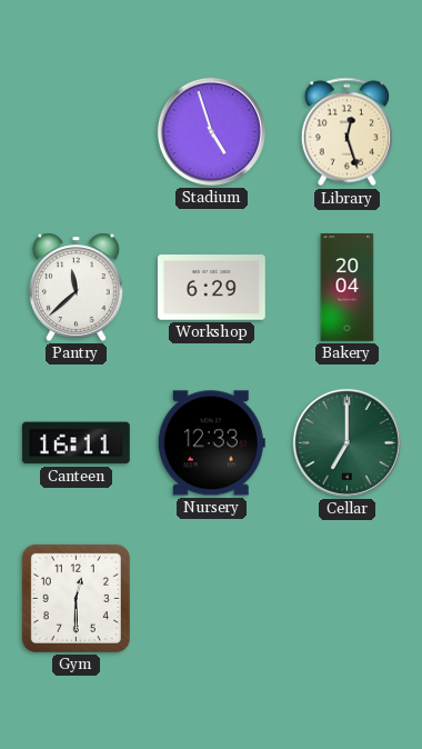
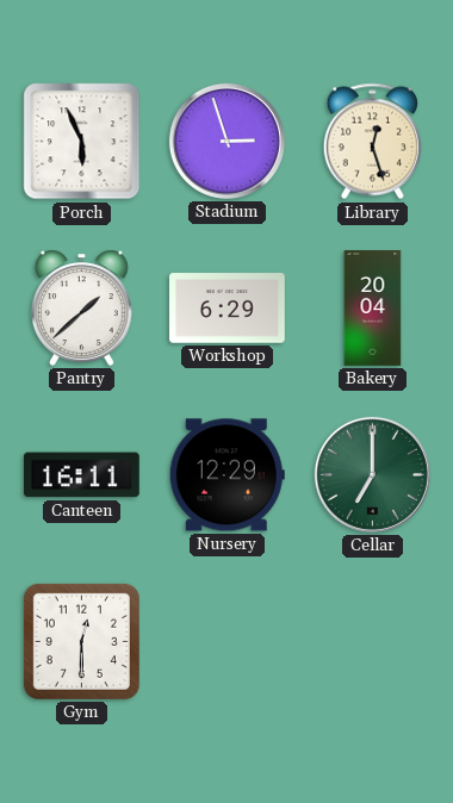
Porch: none -> 5:56
Stadium: 4:57 -> 2:57
Pantry: 11:38 -> 1:38
Nursery: 12:33 -> 12:29
